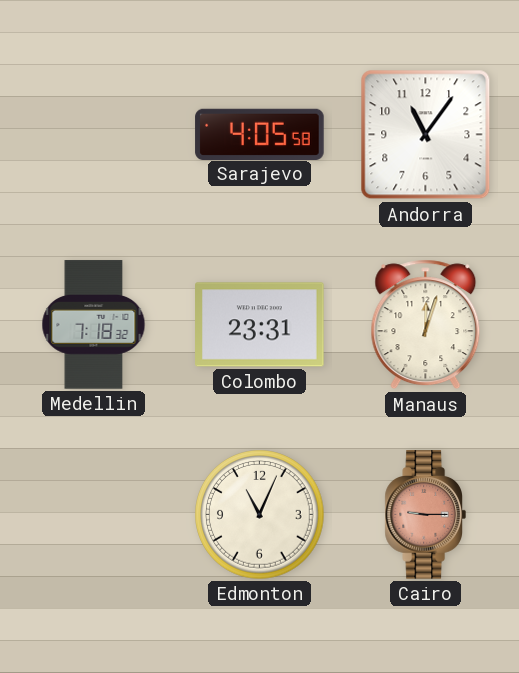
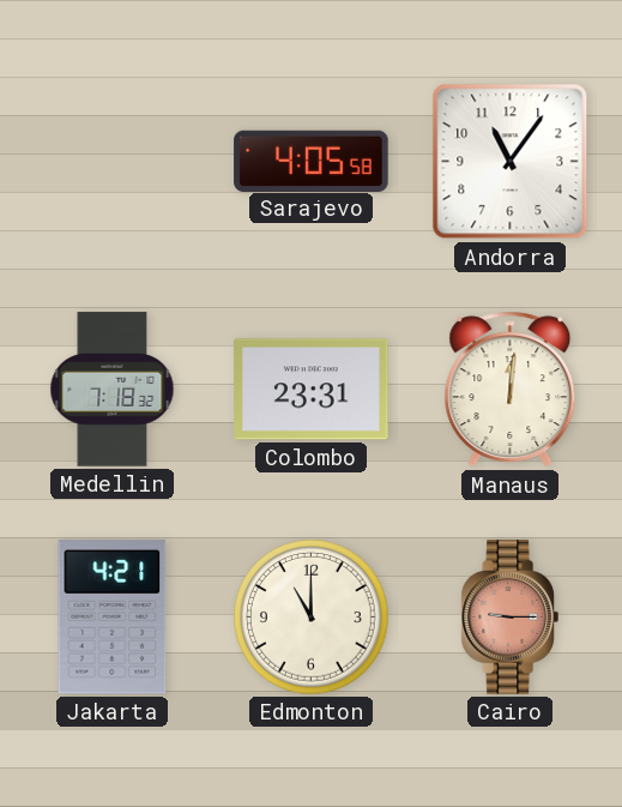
Manaus: 12:03 -> 12:01
Jakarta: none -> 4:21
Edmonton: 11:04 -> 11:00
